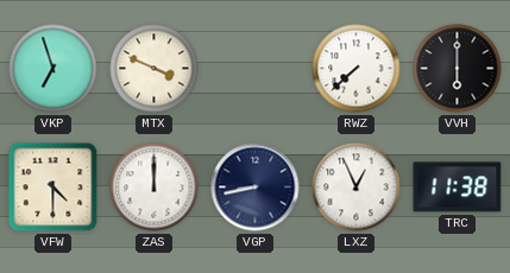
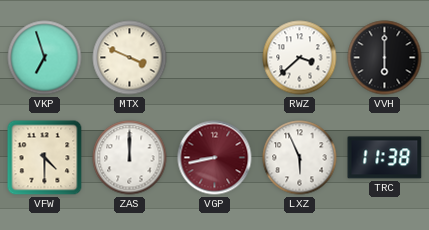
RWZ: 7:38 -> 3:38
VGP dial: navy -> burgundy
LXZ: 12:56 -> 5:56
